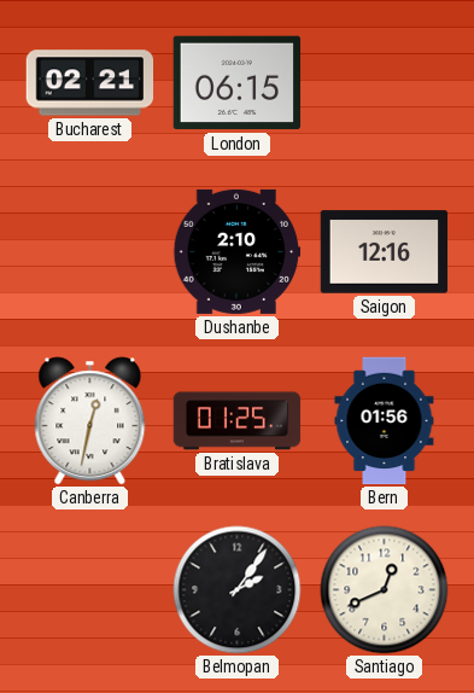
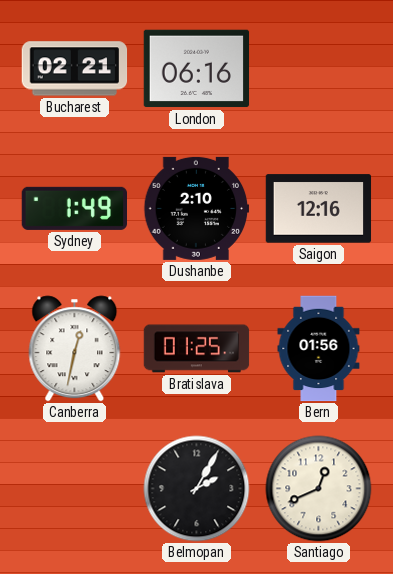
London: 06:15 -> 06:16
Sydney: none -> 1:49
Belmopan: 2:06 -> 2:05
